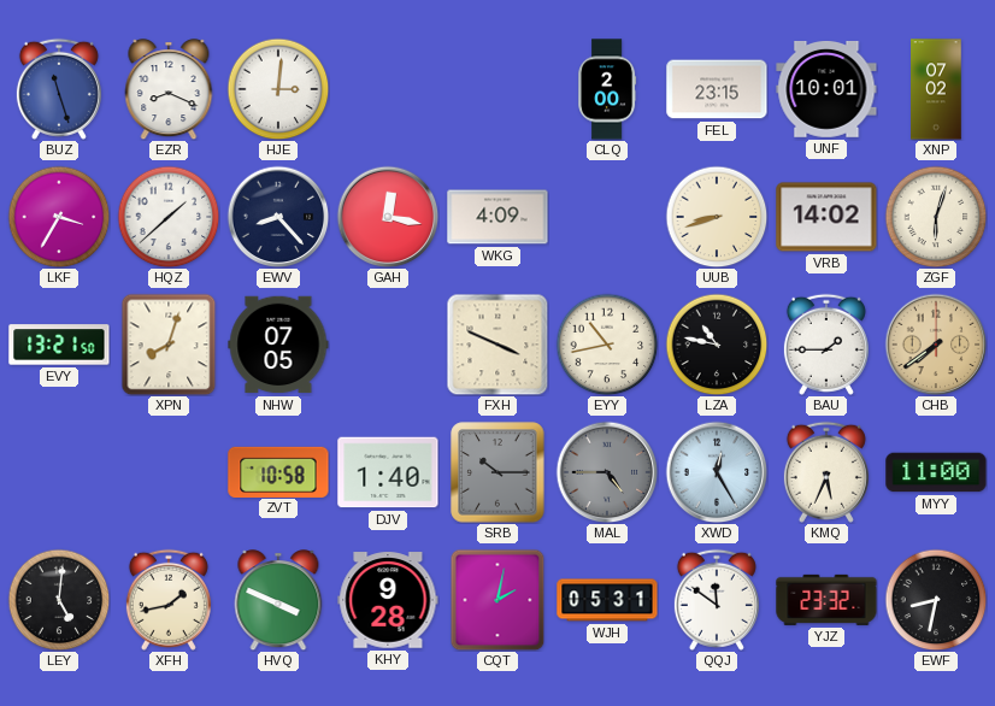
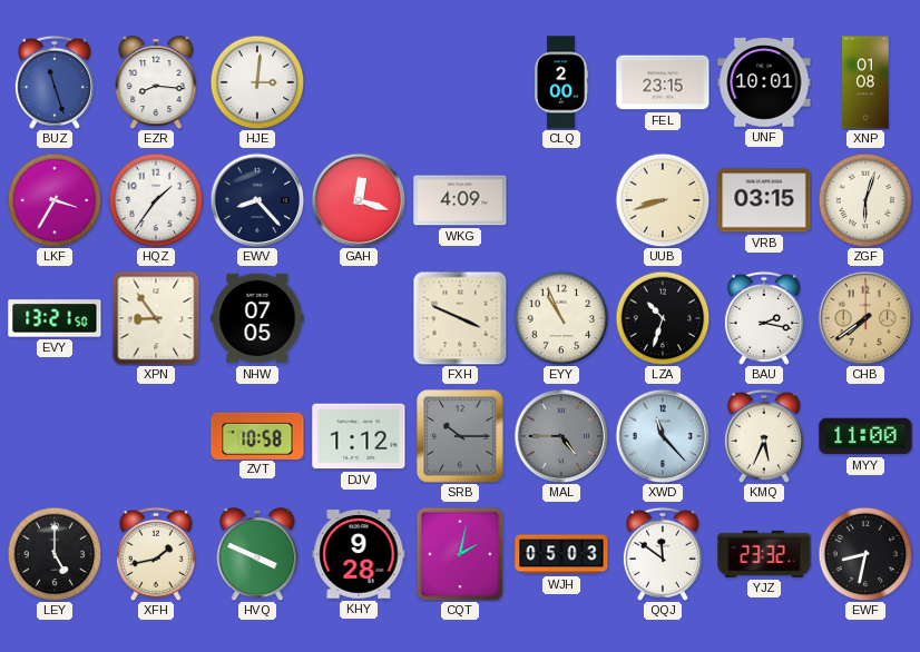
EZR: 8:19 -> 8:16
XNP: 07:02 -> 01:08
HQZ: 1:38 -> 1:36
GAH: 12:17 -> 12:18
VRB: 14:02 -> 03:15
XPN: 8:03 -> 8:54
EYY: 10:43 -> 10:56
LZA: 10:47 -> 10:33
BAU: 1:45 -> 2:17
DJV: 1:40 -> 1:12
XWD: 12:25 -> 11:23
LEY: 5:01 -> 5:00
WJH: 05:31 -> 05:03
